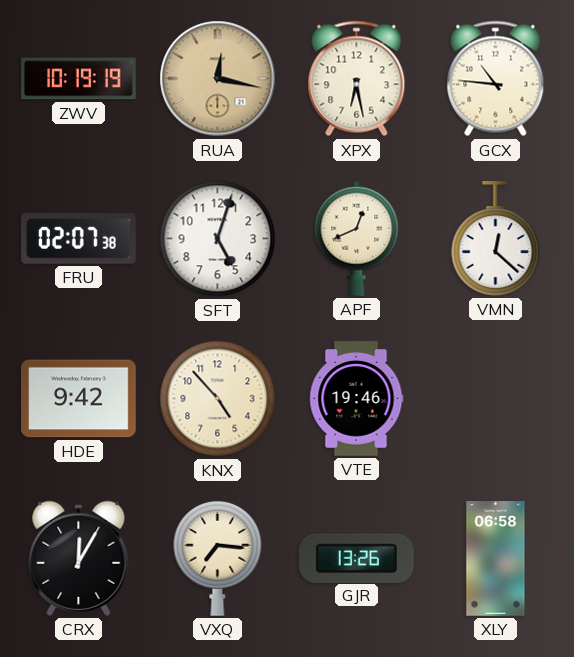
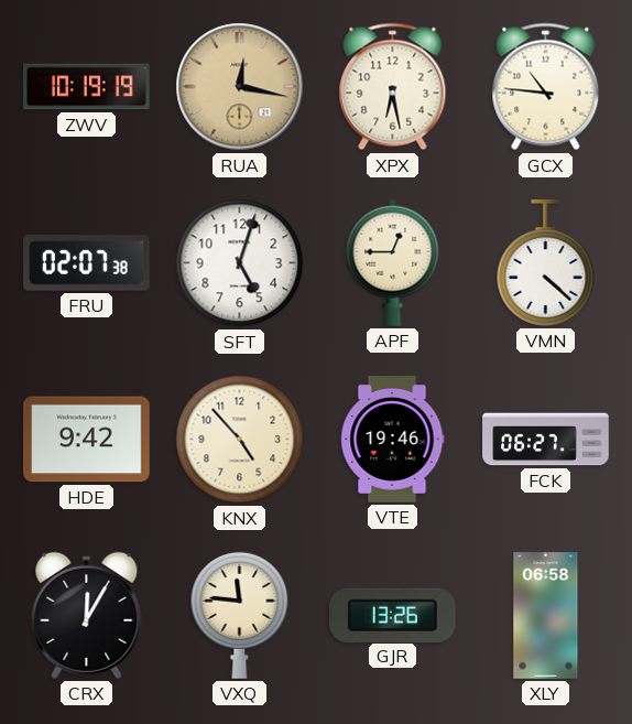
APF: 12:41 -> 12:45
VMN: 12:22 -> 4:22
FCK: none -> 06:27
VXQ: 7:16 -> 11:46
